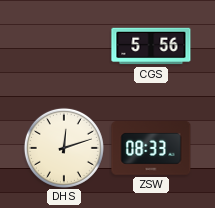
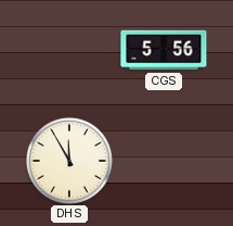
DHS: 12:12 -> 11:55
ZSW: 08:33 -> none
